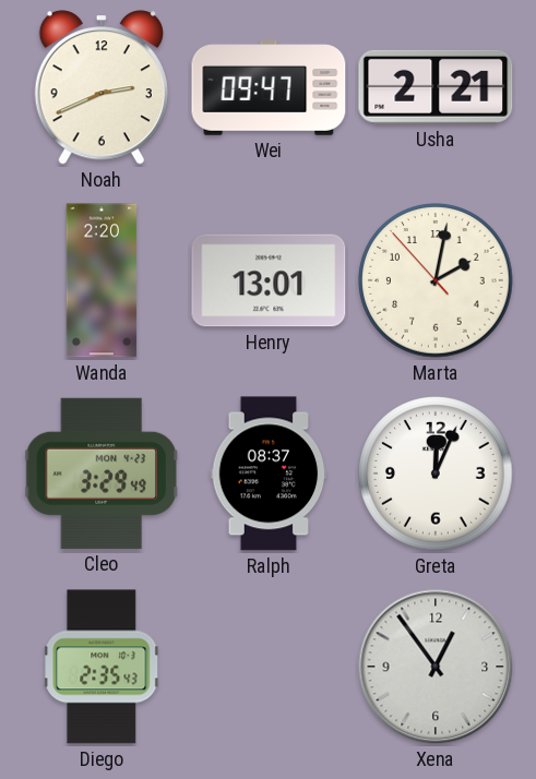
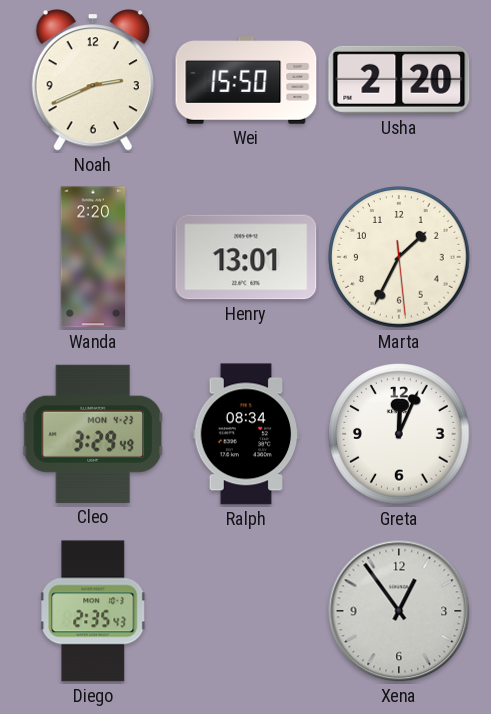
Wei: 09:47 -> 15:50
Usha: 2:21 -> 2:20
Marta: 2:01 -> 1:34
Ralph: 08:37 -> 08:34
